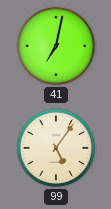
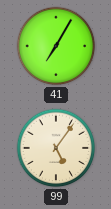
41: 7:02 -> 7:05
